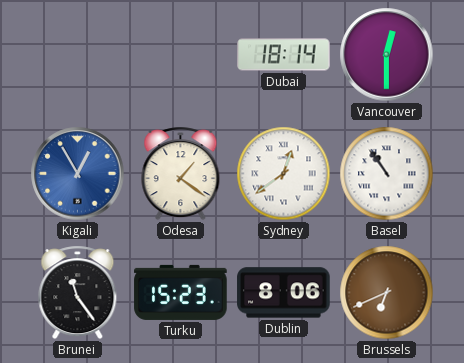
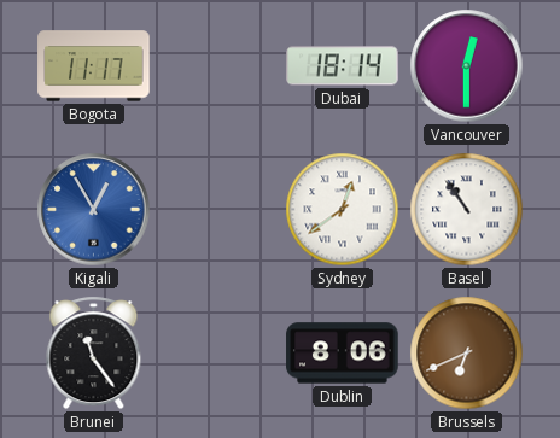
Bogota: none -> 11:17
Odesa: 1:21 -> none
Turku: 15:23 -> none
